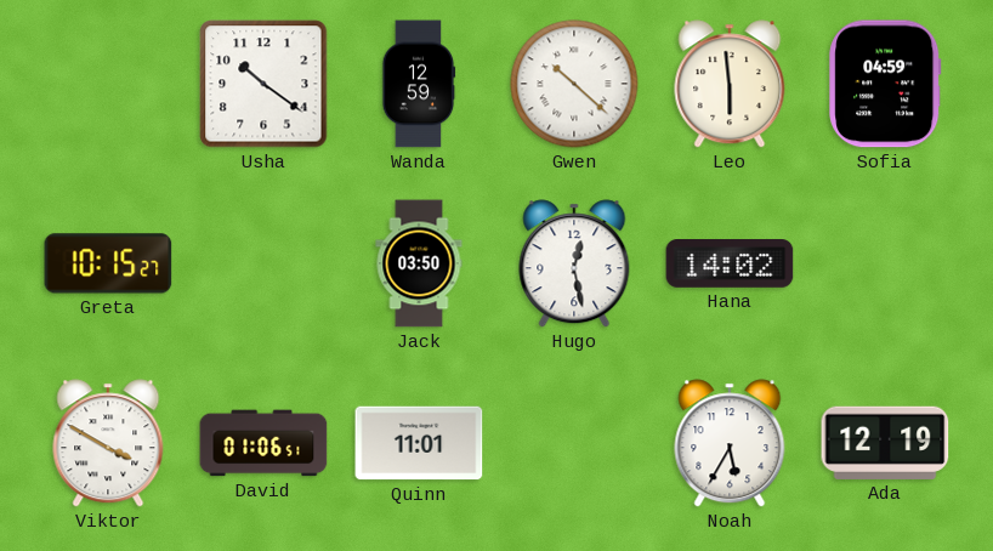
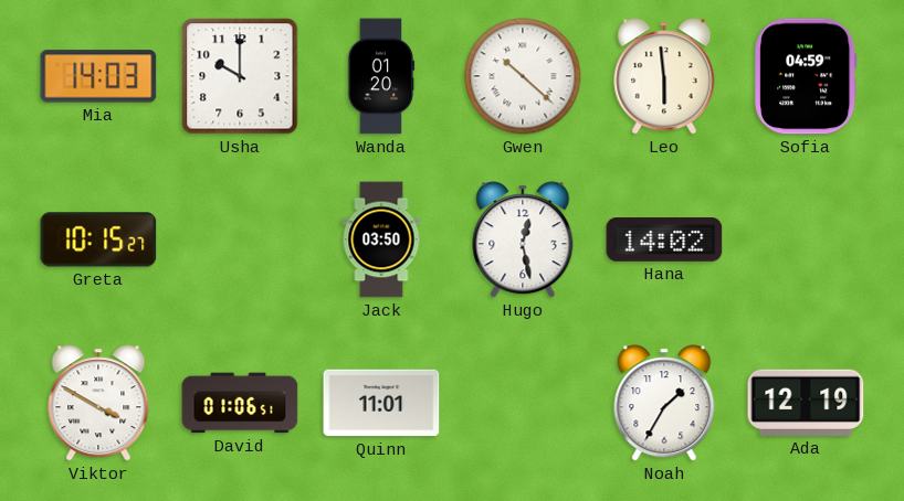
Mia: none -> 14:03
Usha: 10:21 -> 10:00
Wanda: 12:59 -> 01:20
Noah: 5:35 -> 1:35
